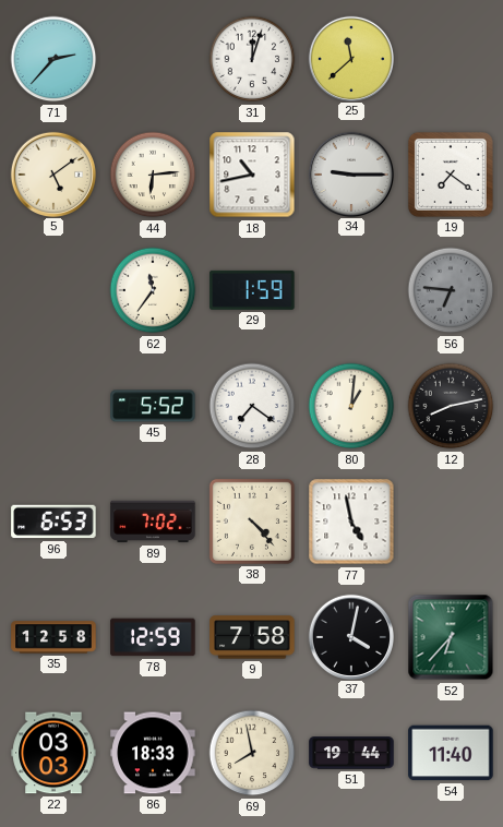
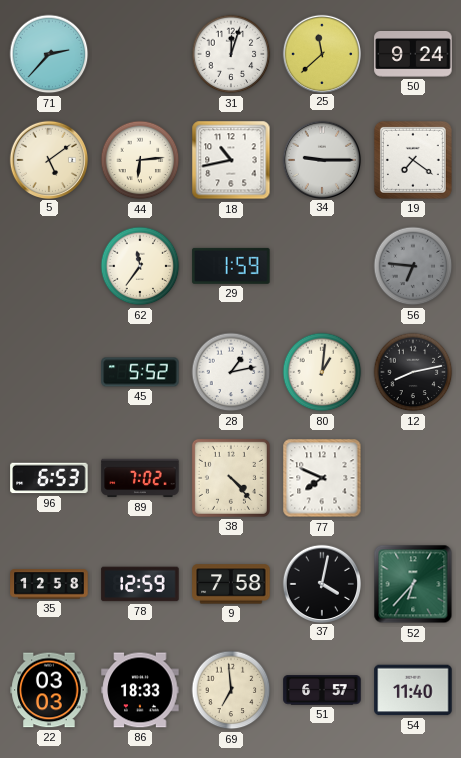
50: none -> 9:24
28: 7:21 -> 1:13
77: 4:58 -> 7:49
69: 7:58 -> 6:59
51: 19:44 -> 6:57
